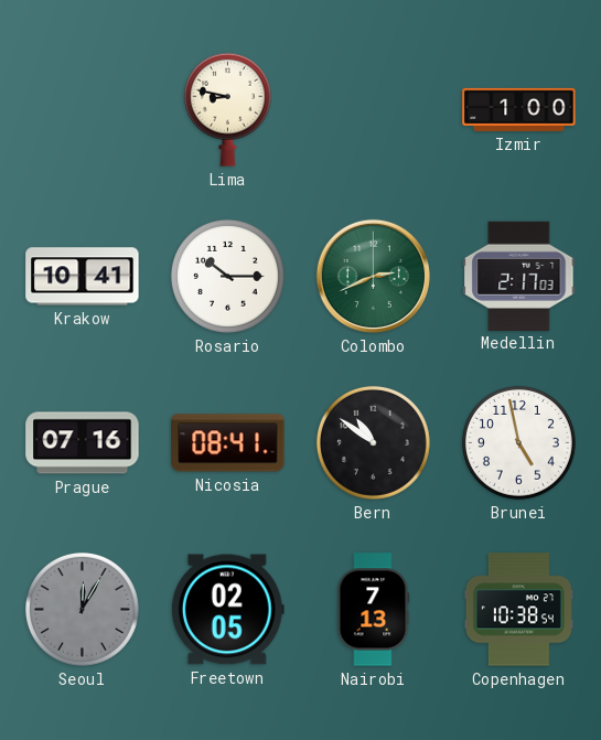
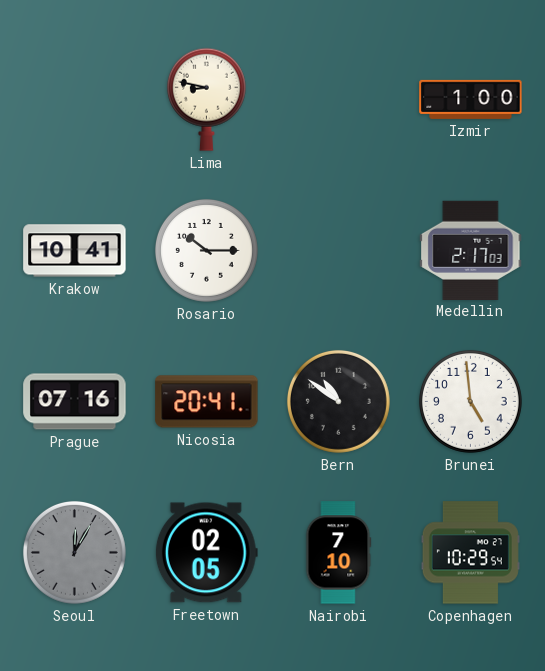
Colombo: 2:41 -> none
Nicosia: 08:41 -> 20:41
Brunei: 4:58 -> 4:59
Nairobi: 7:13 -> 7:10
Copenhagen: 10:38 -> 10:29
